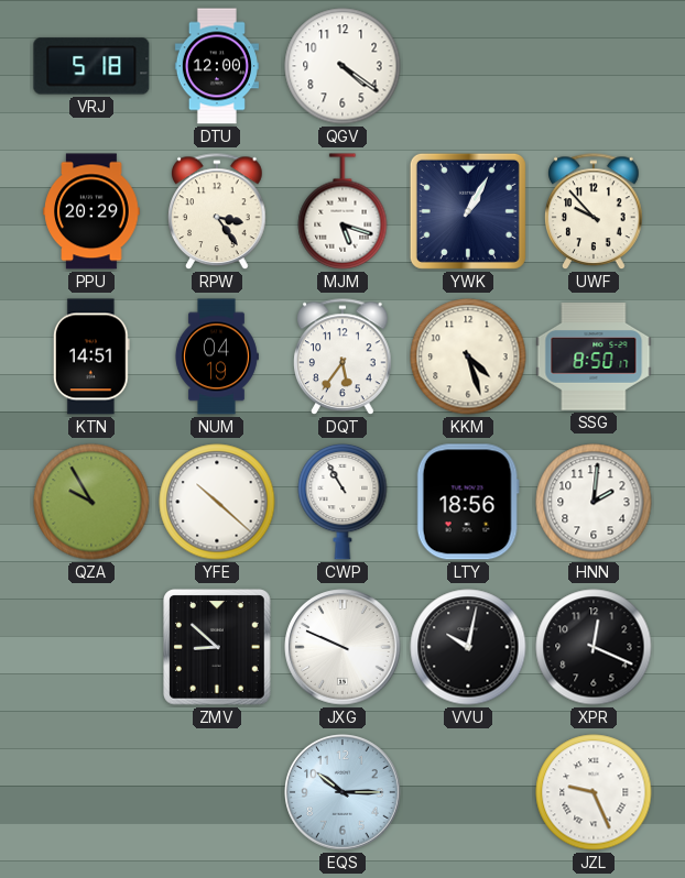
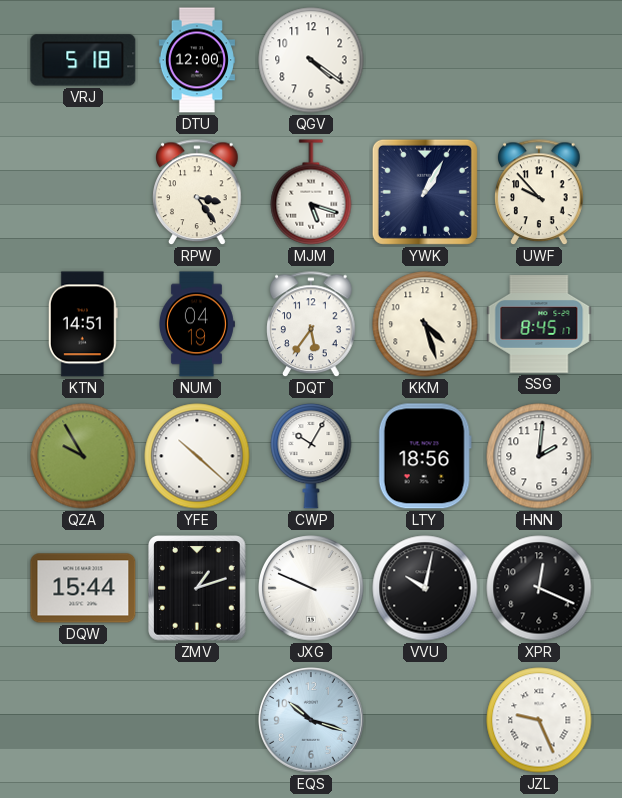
PPU: 20:29 -> none
SSG: 8:50 -> 8:45
CWP: 10:55 -> 10:05
DQW: none -> 15:44
ZMV: 8:52 -> 1:12
EQS: 10:15 -> 10:18
